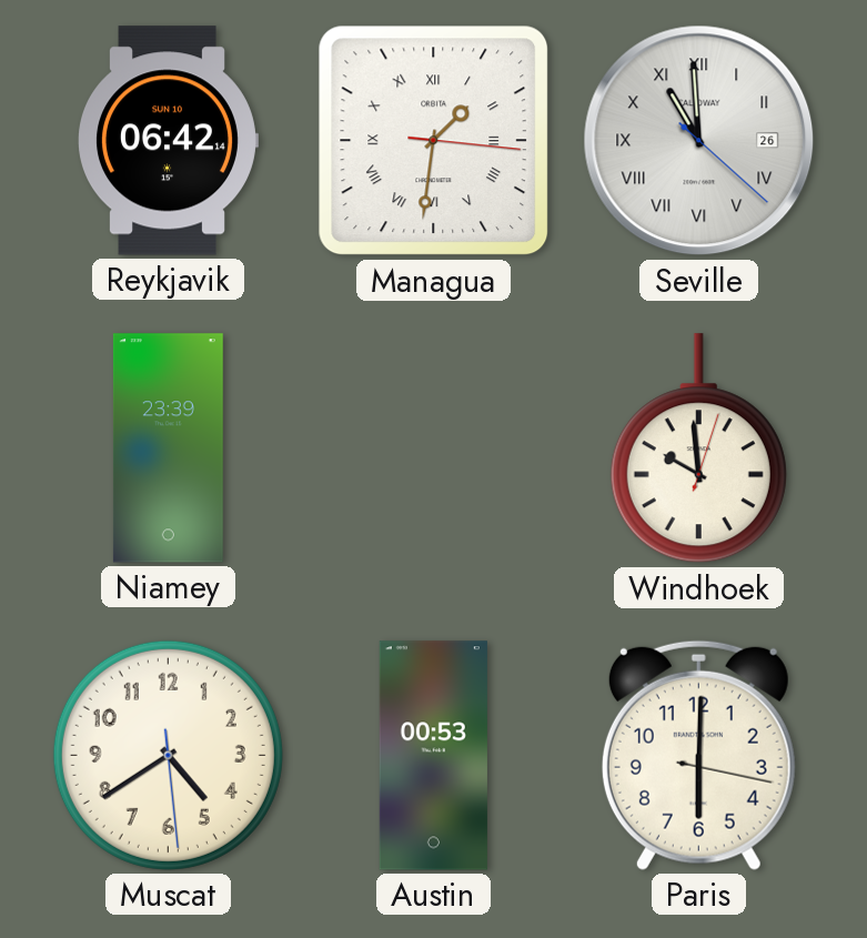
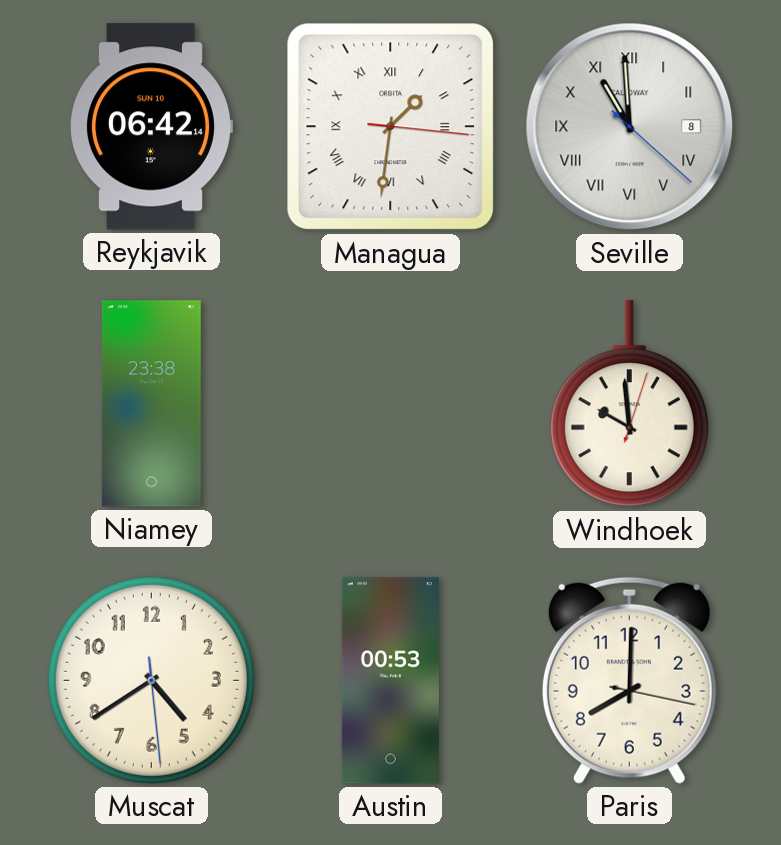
Seville date: 26 -> 8
Niamey: 23:39 -> 23:38
Paris: 6:00 -> 8:00
